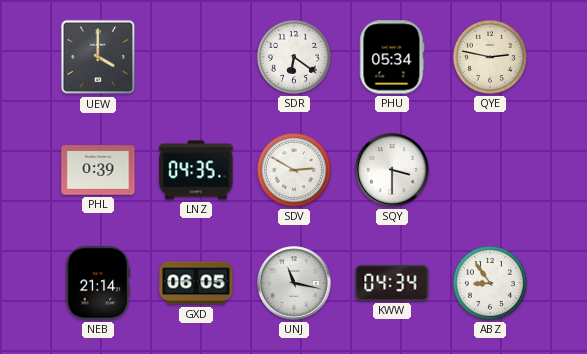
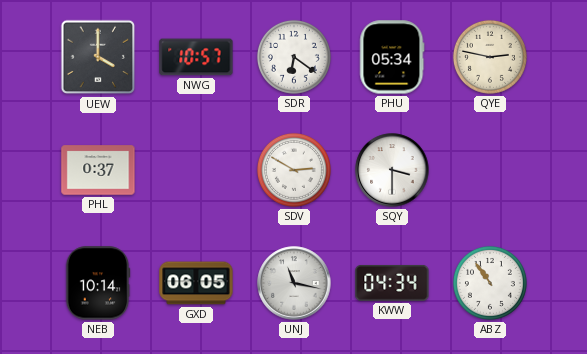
NWG: none -> 10:57
PHL: 0:39 -> 0:37
LNZ: 04:35 -> none
NEB: 21:14 -> 10:14
ABZ: 8:54 -> 10:54
